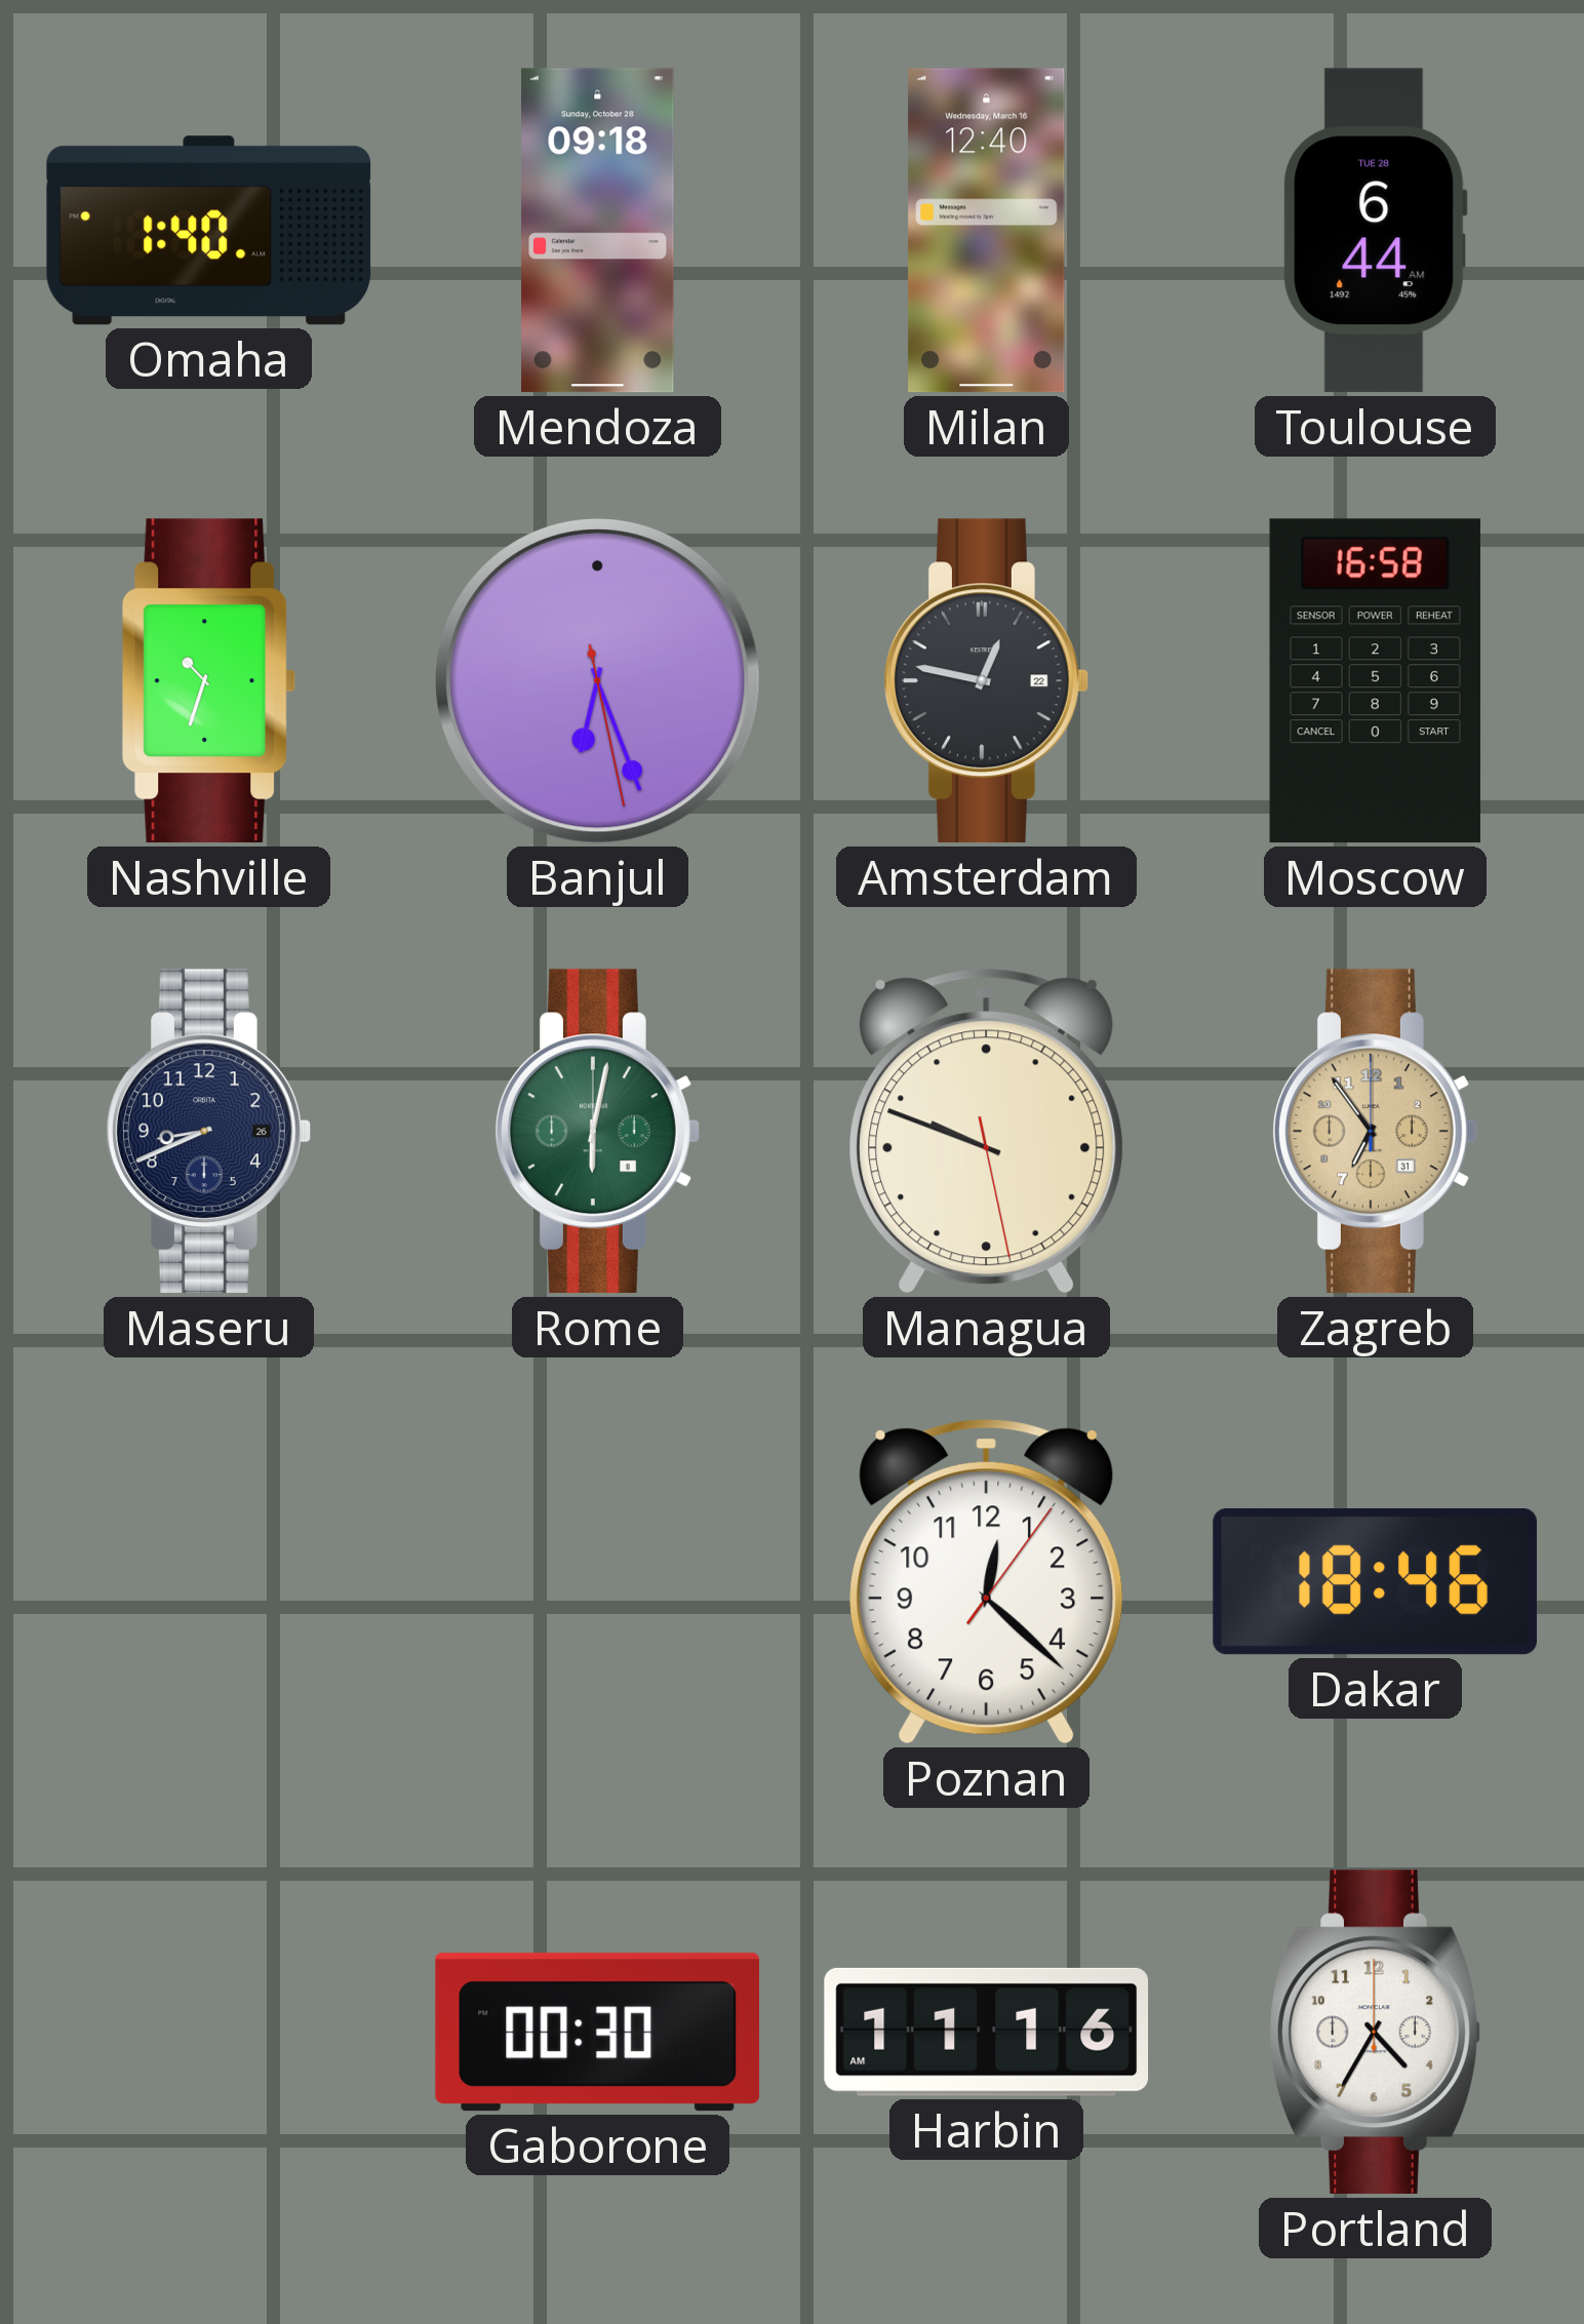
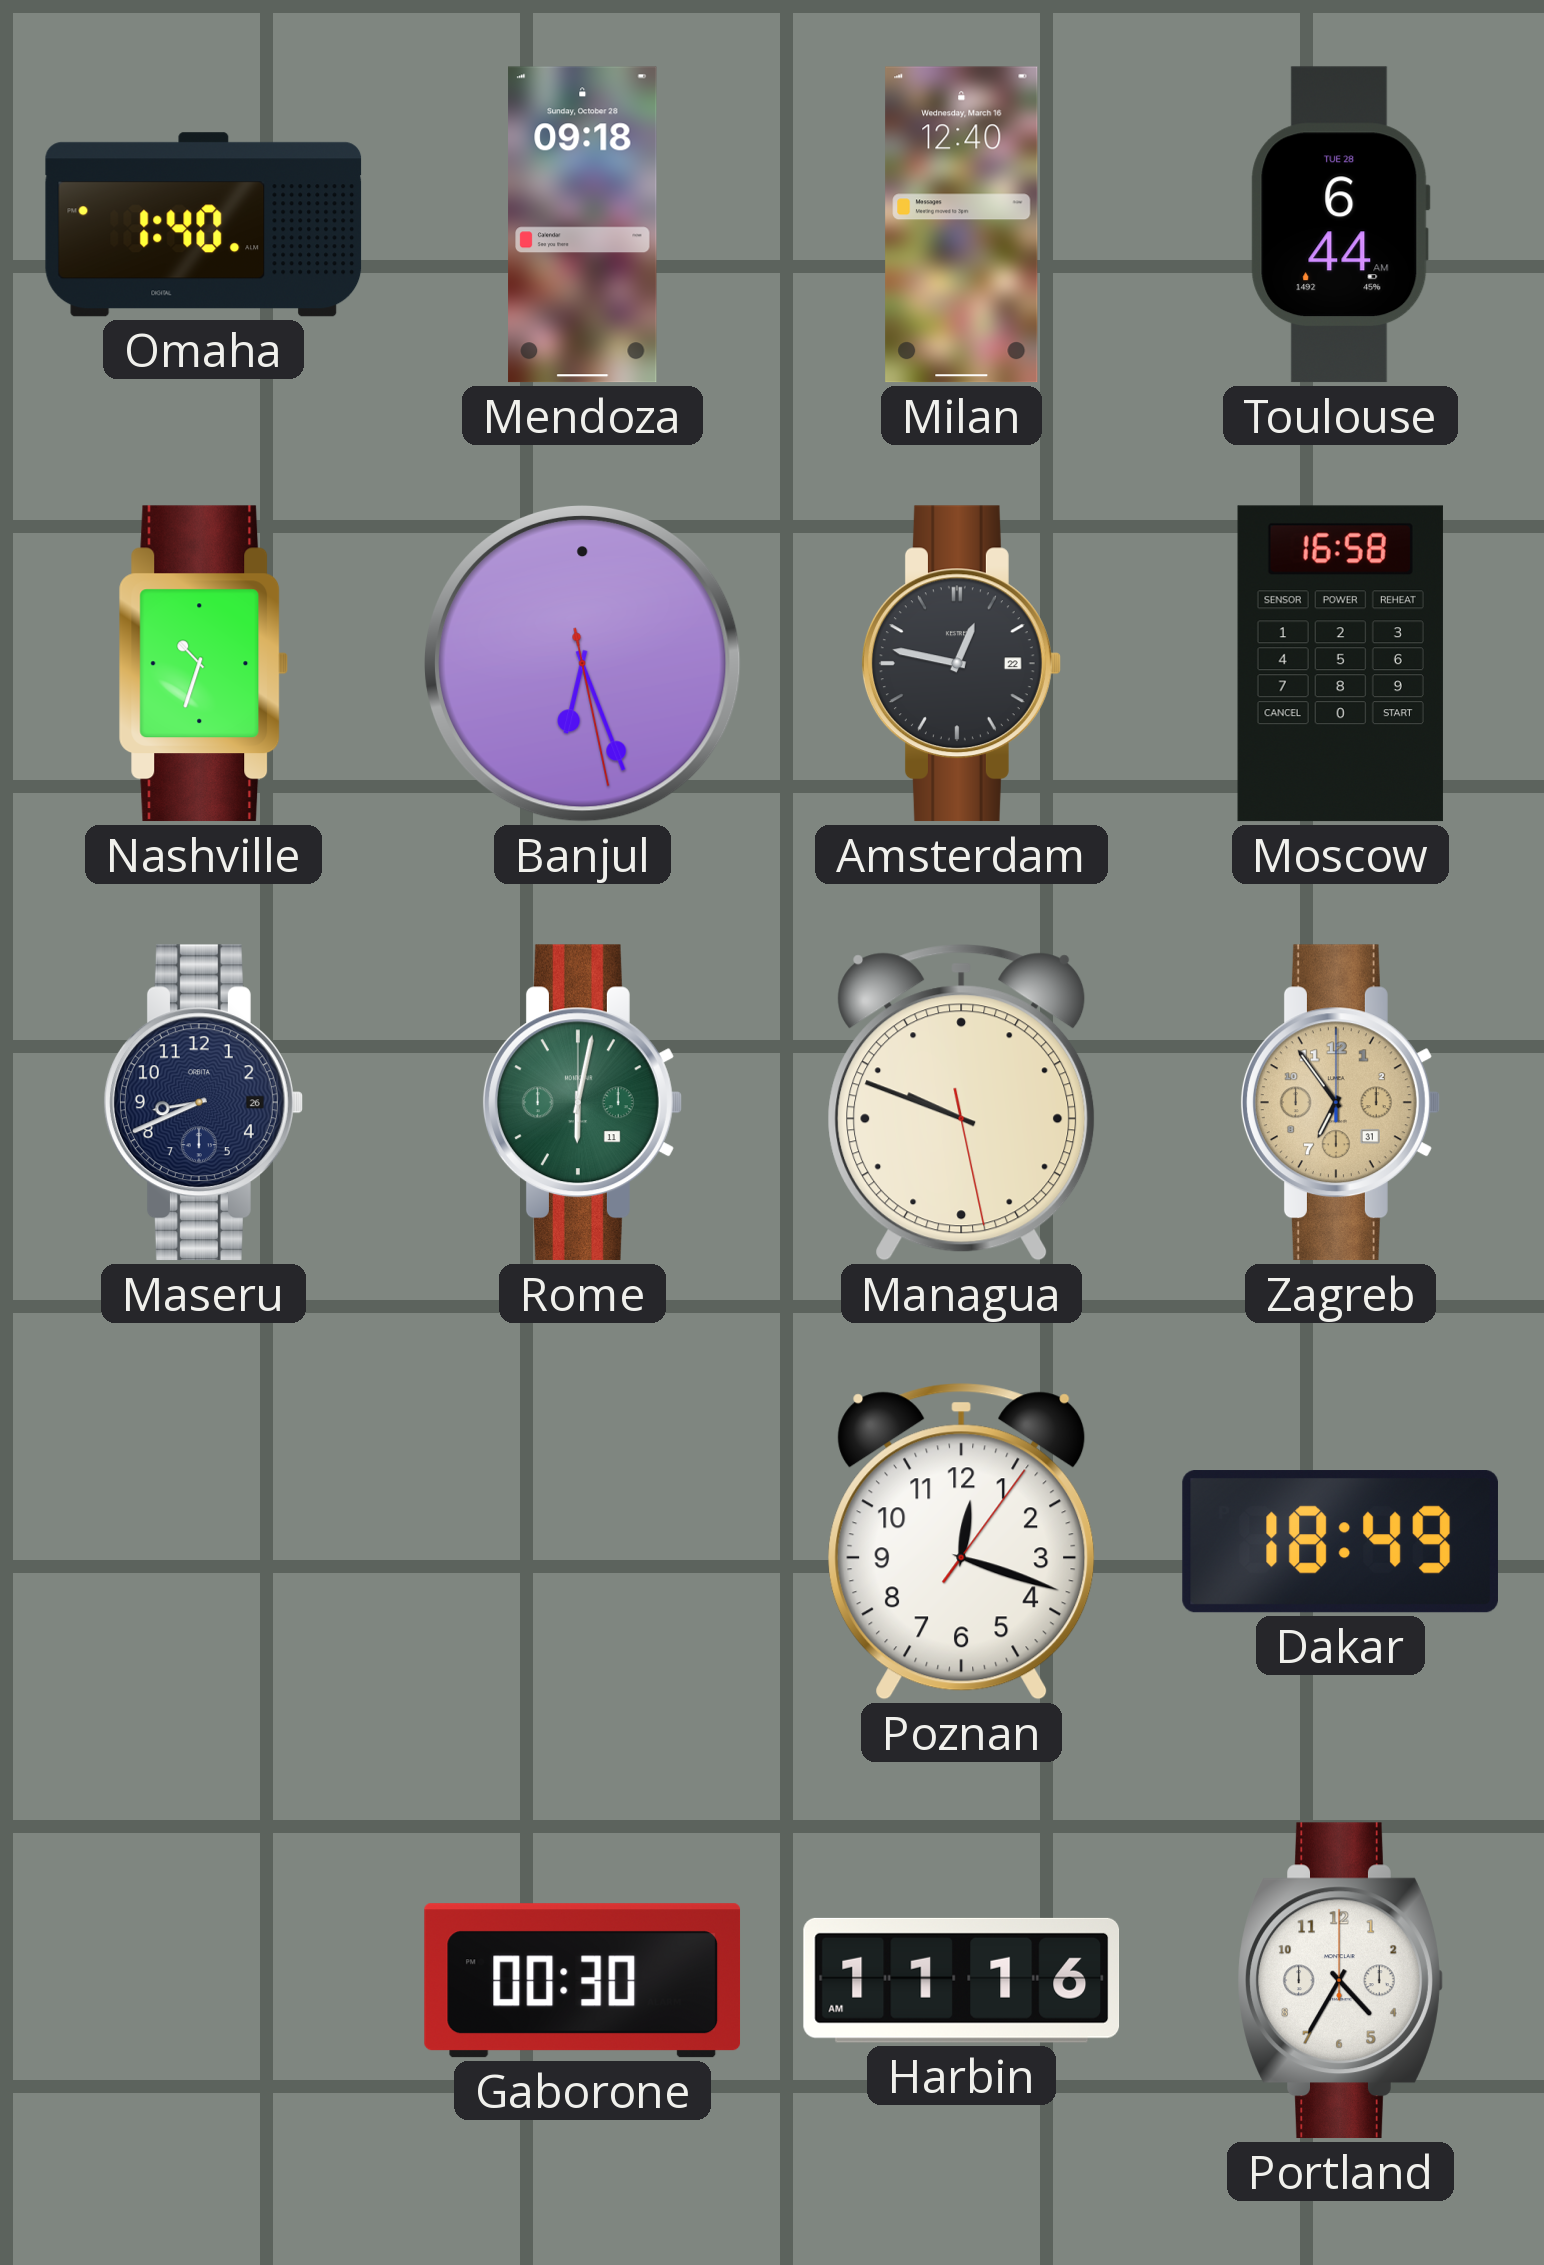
Rome date: 8 -> 11
Poznan: 12:22 -> 12:18
Dakar: 18:46 -> 18:49
